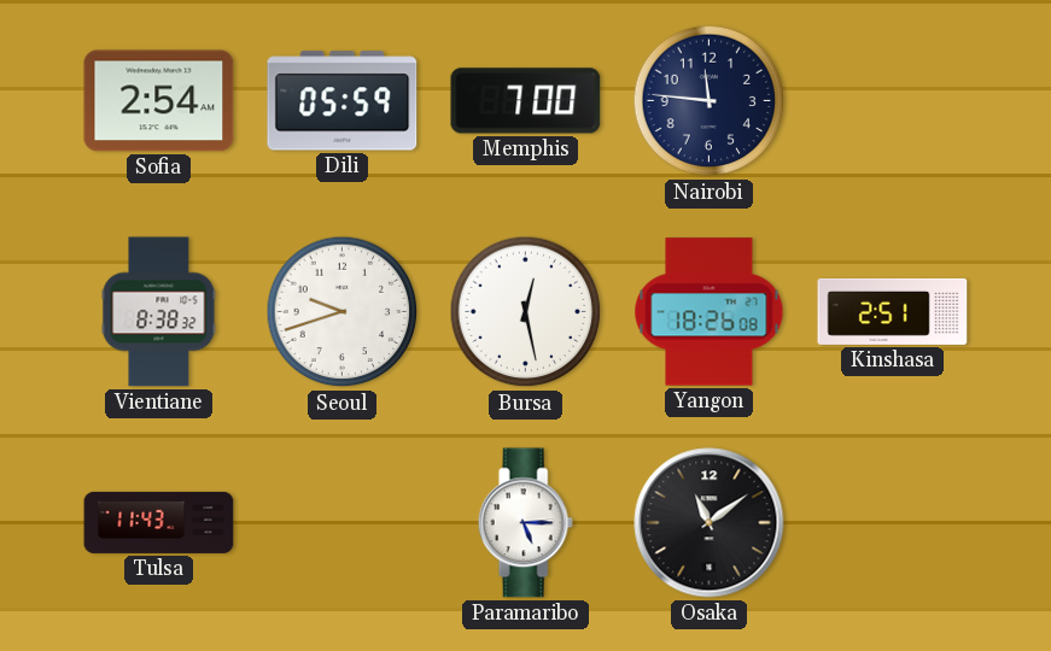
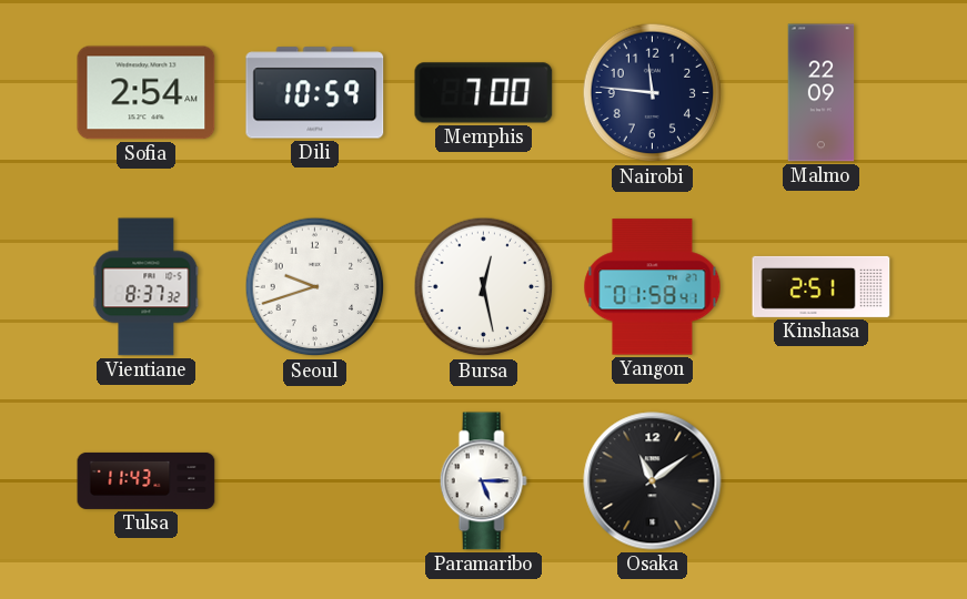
Dili: 05:59 -> 10:59
Malmo: none -> 22:09
Vientiane: 8:38 -> 8:37
Yangon: 18:26 -> 01:58
